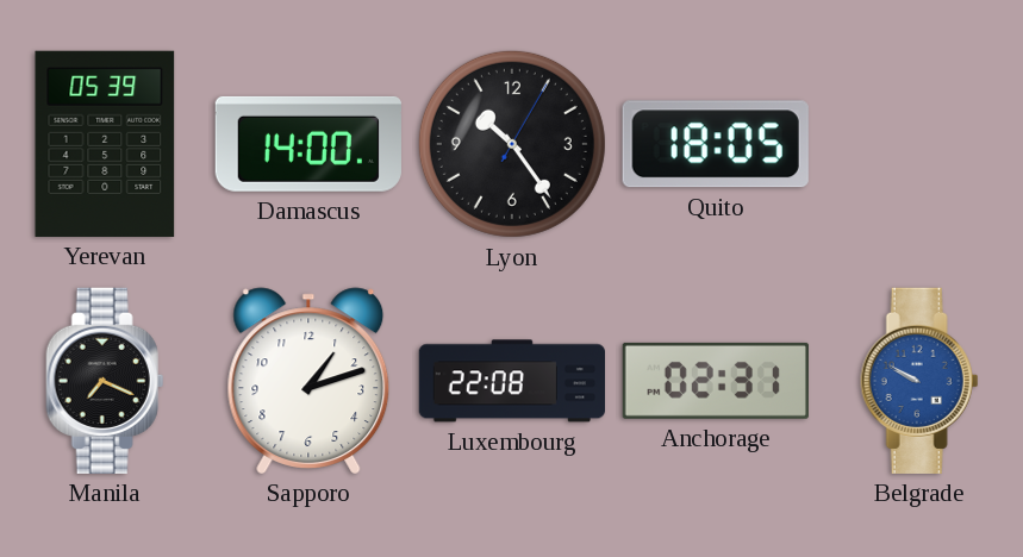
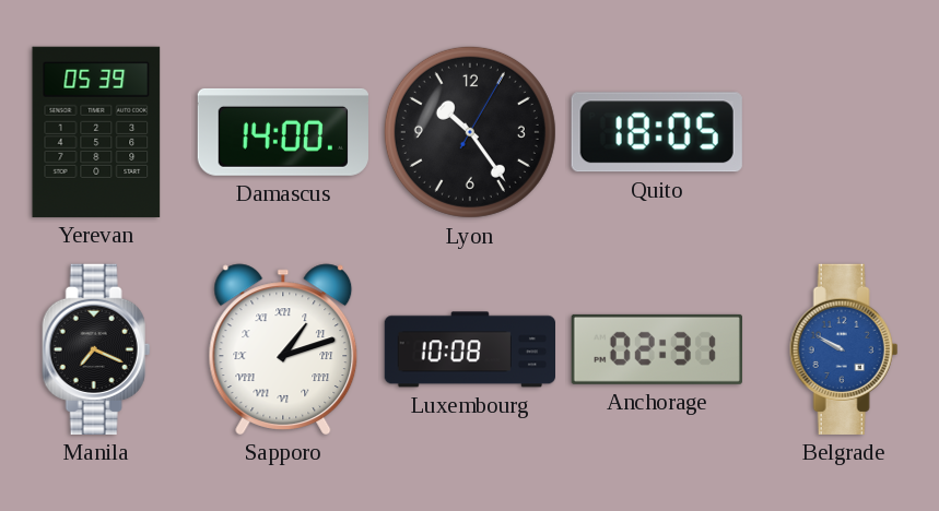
Sapporo numerals: Arabic -> Roman
Luxembourg: 22:08 -> 10:08
